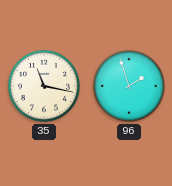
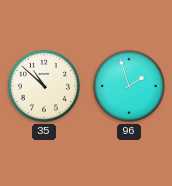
35: 11:17 -> 10:52
